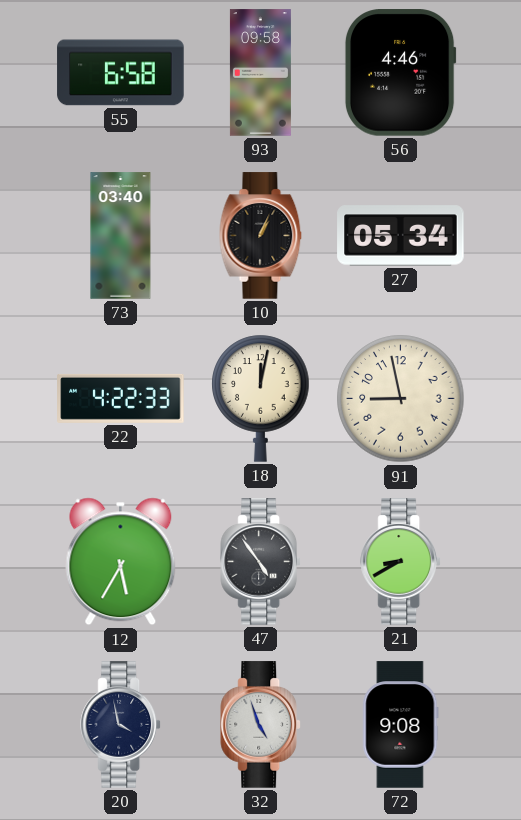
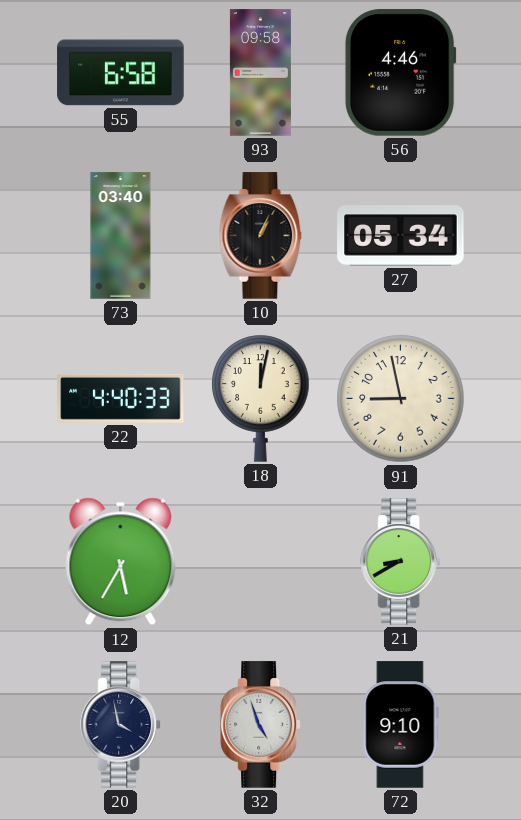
22: 4:22 -> 4:40
47: 4:54 -> none
72: 9:08 -> 9:10
